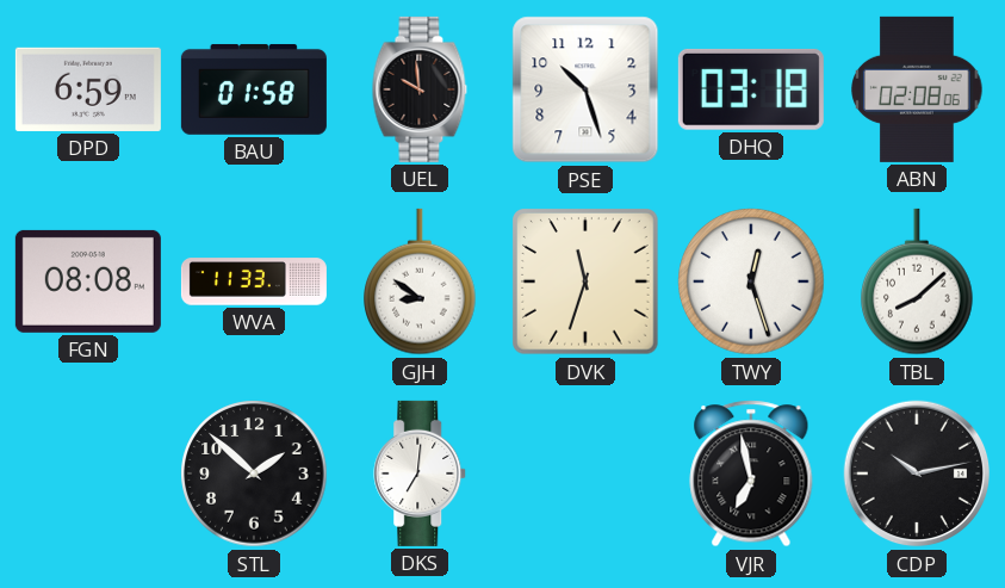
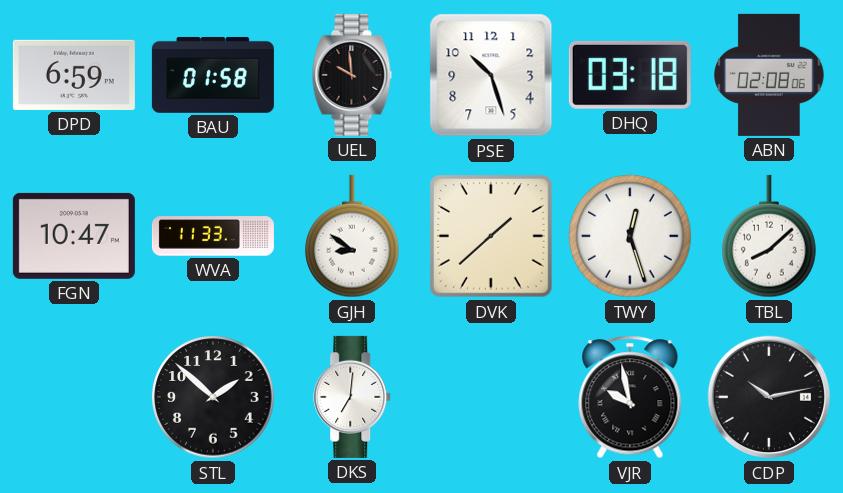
FGN: 08:08 -> 10:47
DVK: 11:33 -> 1:38
VJR: 6:58 -> 9:58
